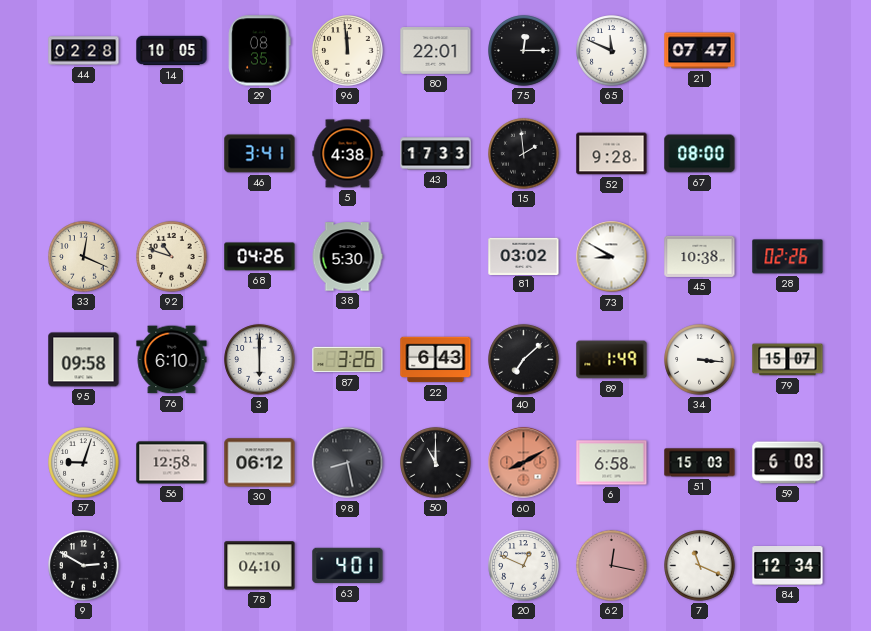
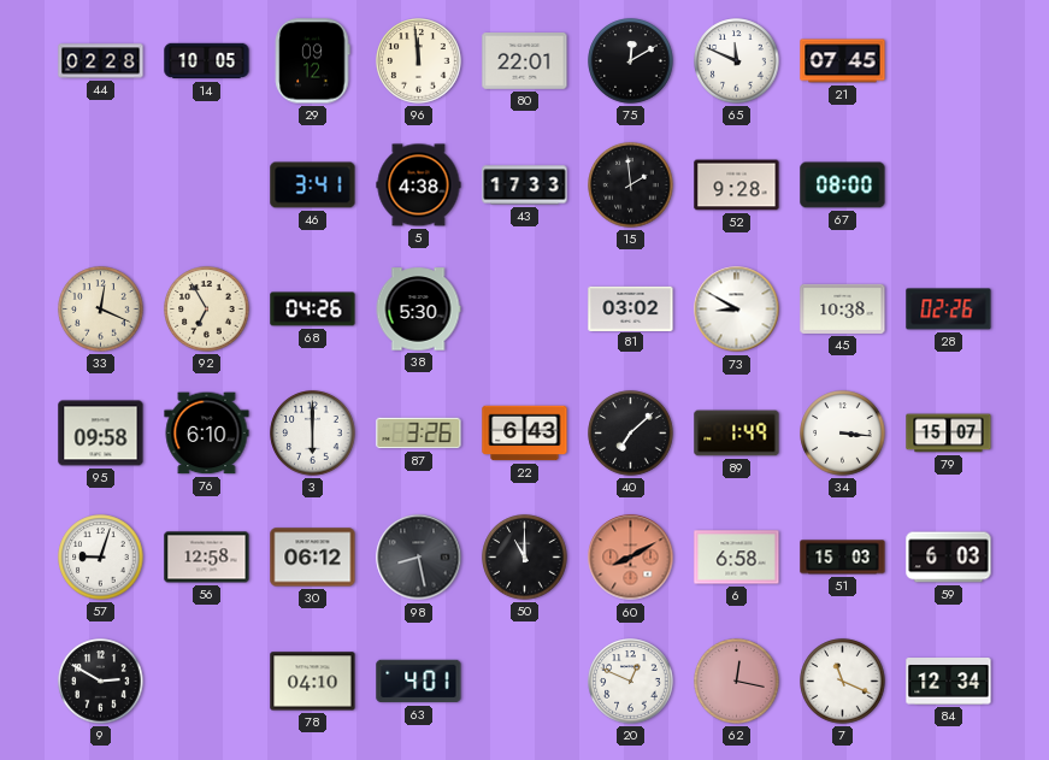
29: 08:35 -> 09:12
75: 12:15 -> 12:10
21: 07:47 -> 07:45
92: 10:48 -> 6:55
